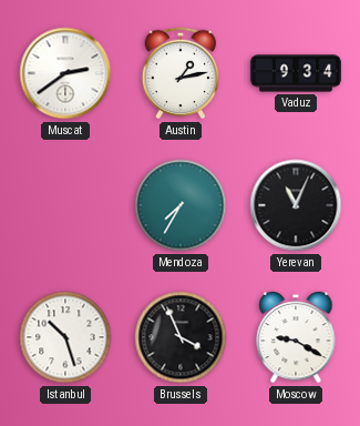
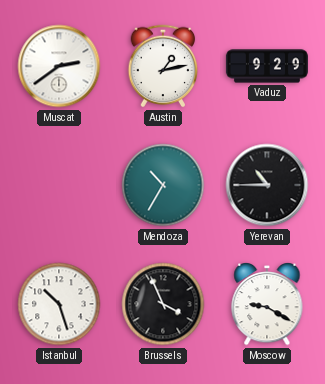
Vaduz: 9:34 -> 9:29
Mendoza: 7:35 -> 10:35
Yerevan: 11:04 -> 10:45
